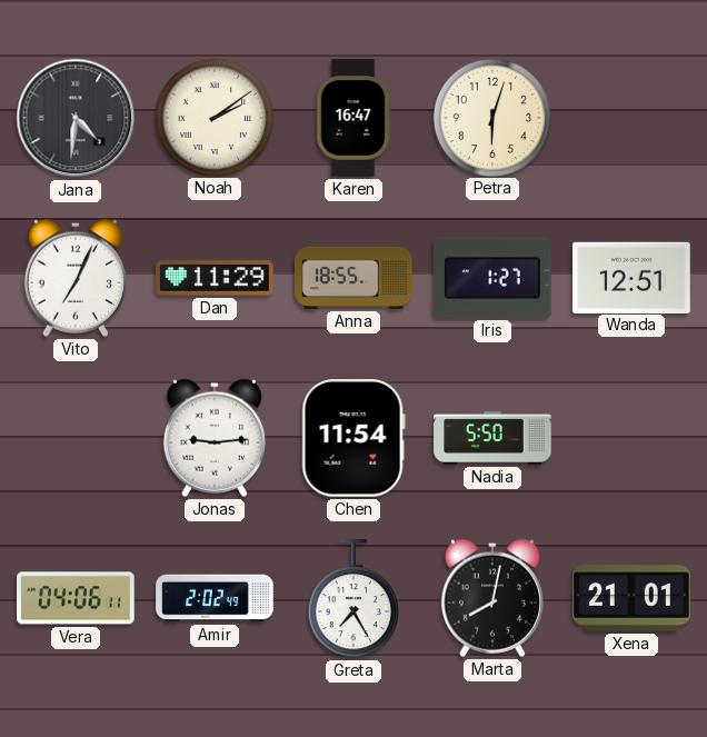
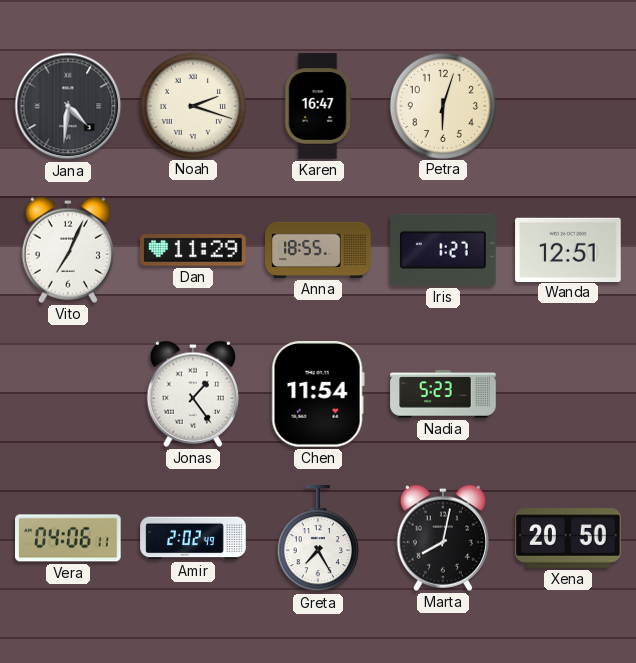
Noah: 2:09 -> 2:18
Jonas: 9:14 -> 1:24
Nadia: 5:50 -> 5:23
Xena: 21:01 -> 20:50
